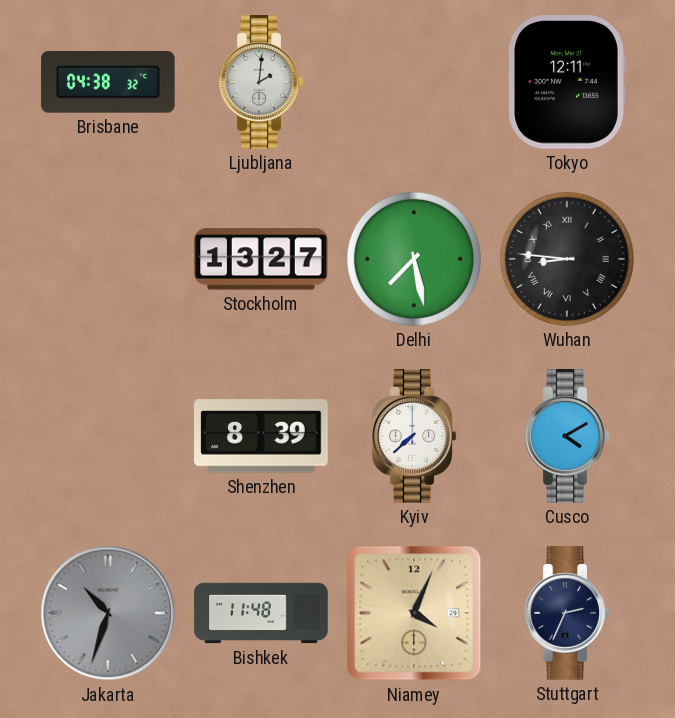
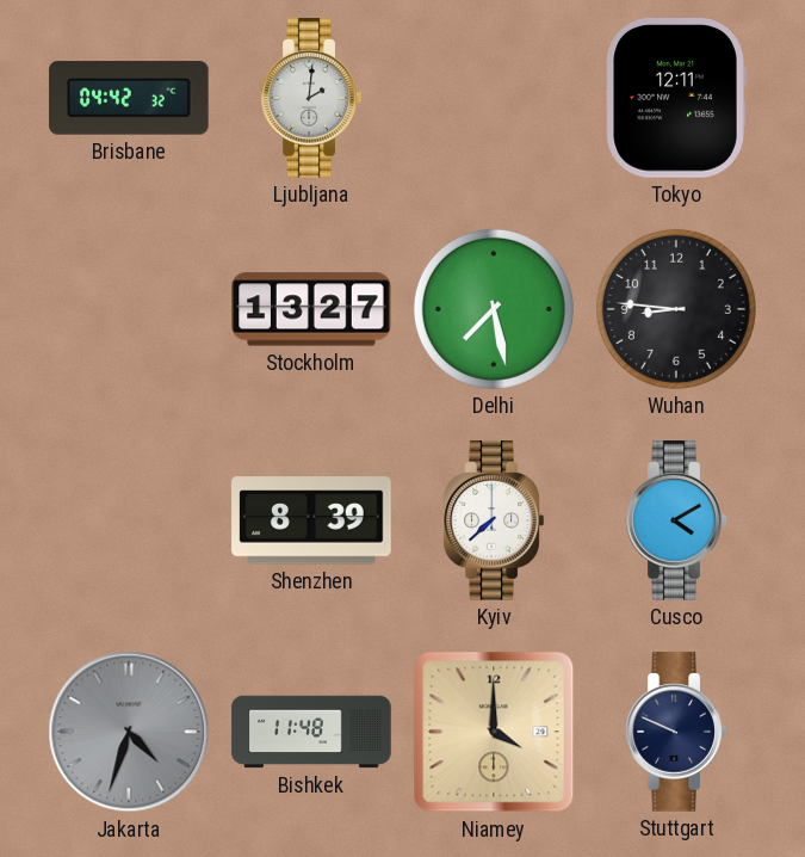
Brisbane: 04:38 -> 04:42
Wuhan numerals: Roman -> Arabic
Jakarta: 10:33 -> 4:33
Niamey: 4:04 -> 4:00
Stuttgart: 2:34 -> 9:49
